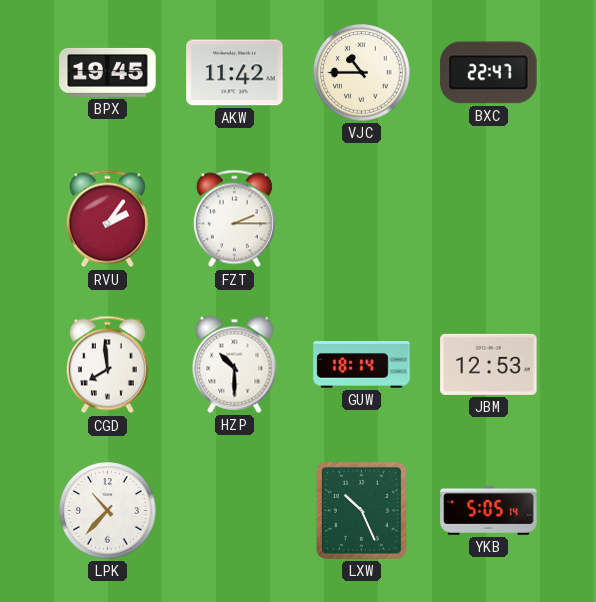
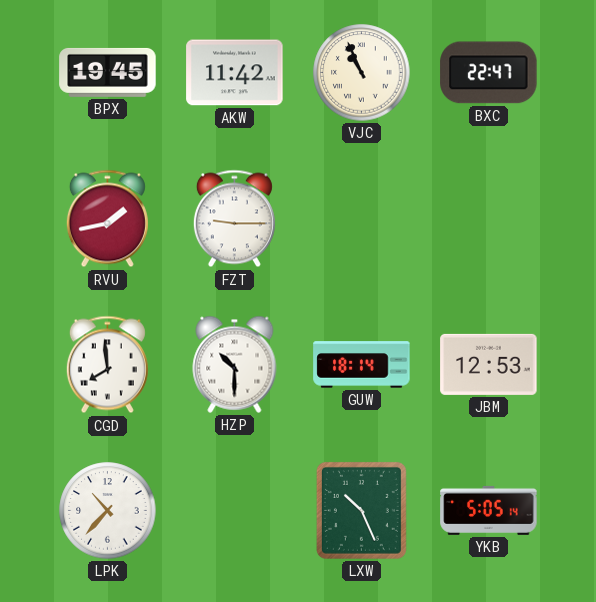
VJC: 10:45 -> 10:56
RVU: 2:06 -> 1:43
FZT: 2:15 -> 9:15
